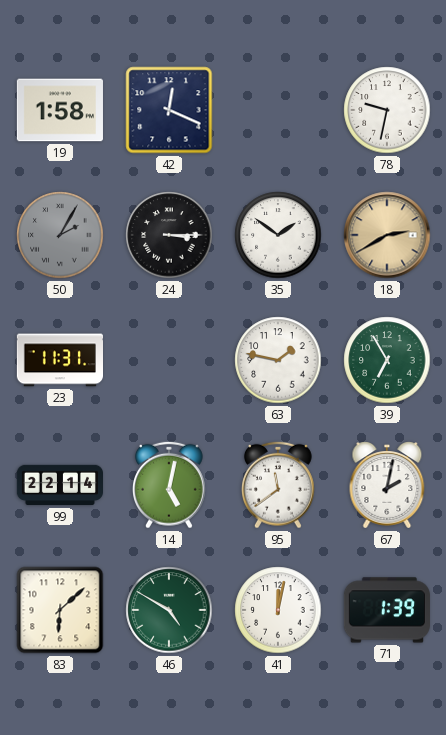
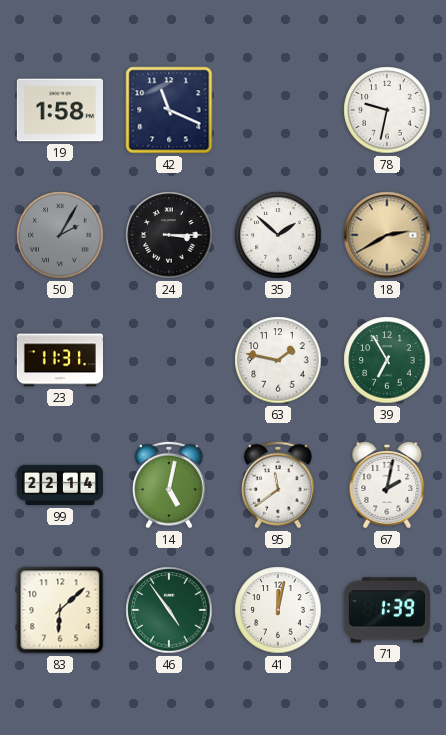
42: 12:19 -> 11:19
35: 1:51 -> 1:52
46: 4:50 -> 4:54
